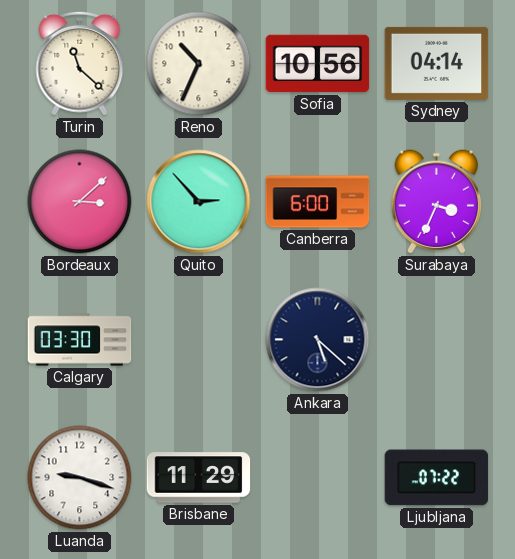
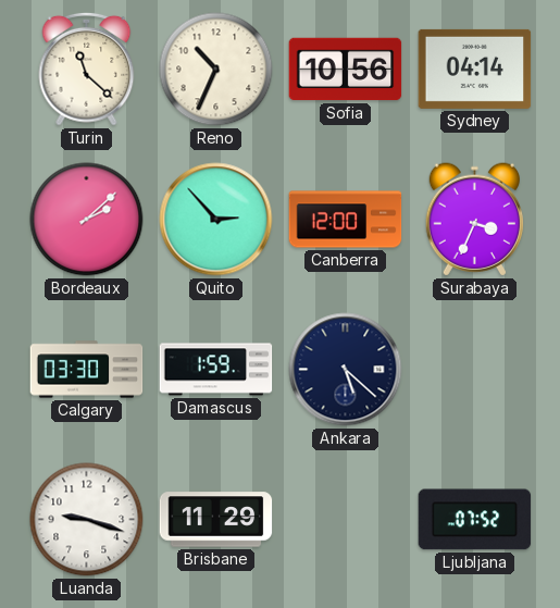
Bordeaux: 3:08 -> 2:08
Canberra: 6:00 -> 12:00
Damascus: none -> 1:59
Ljubljana: 07:22 -> 07:52
